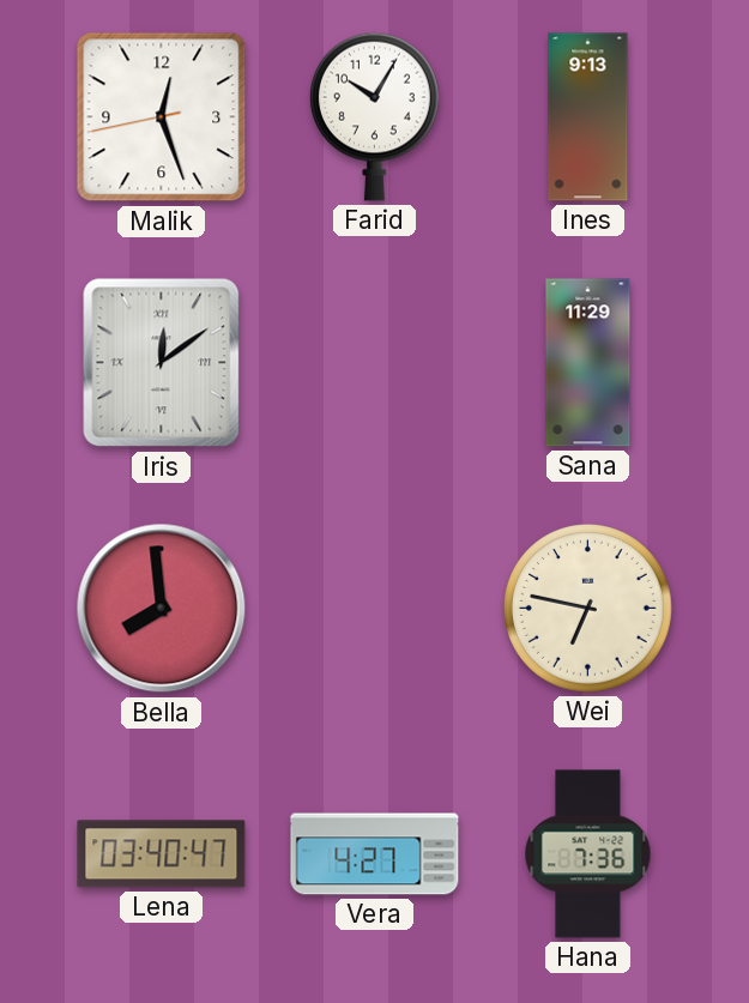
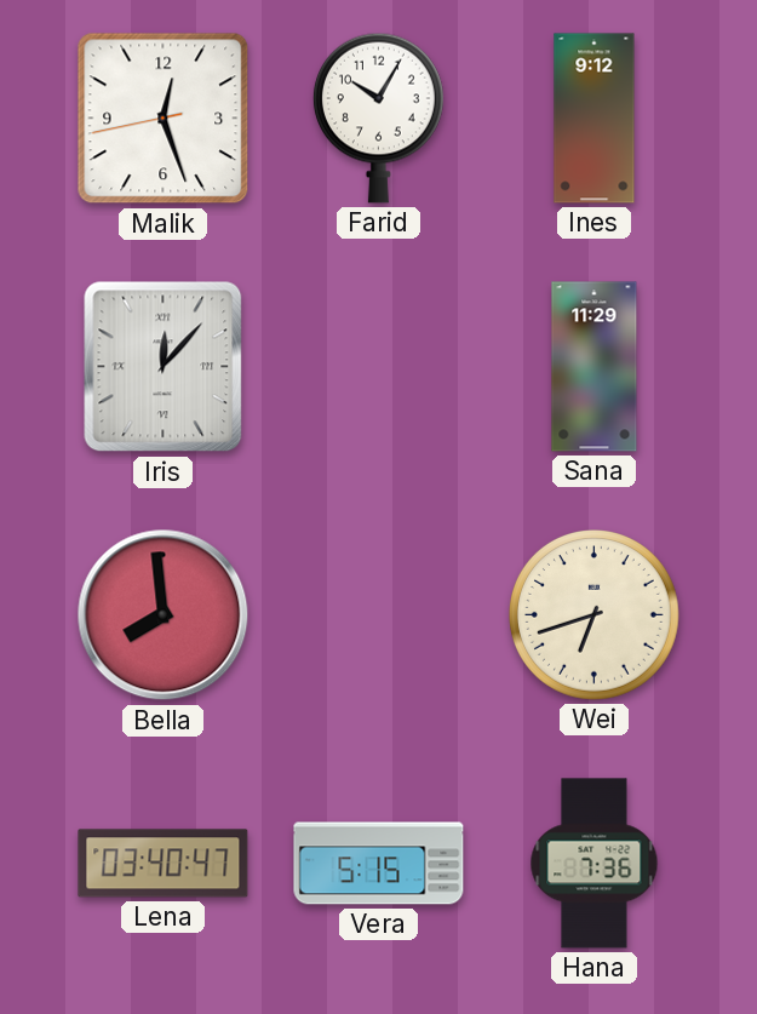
Ines: 9:13 -> 9:12
Iris: 12:09 -> 12:07
Wei: 6:47 -> 6:42
Vera: 4:27 -> 5:15
